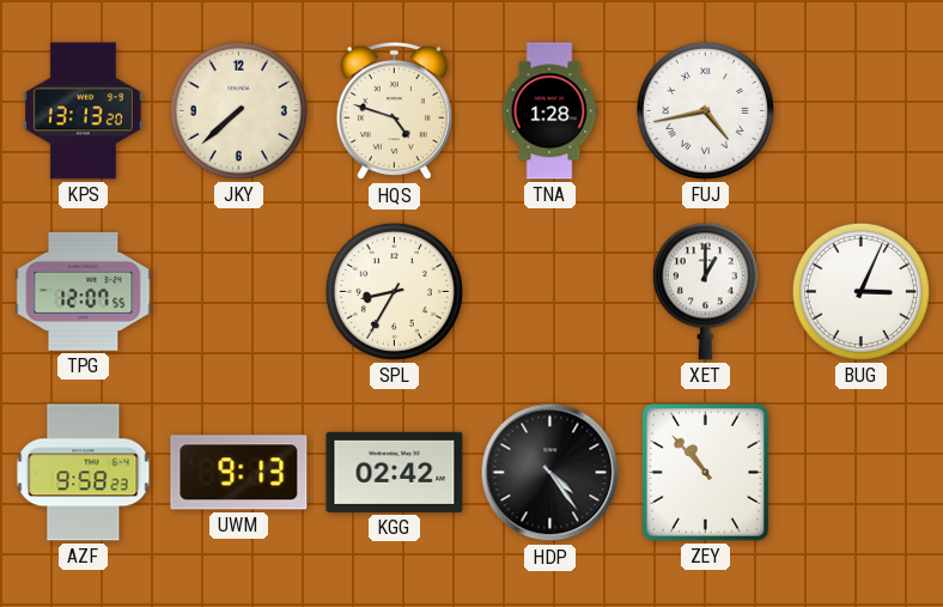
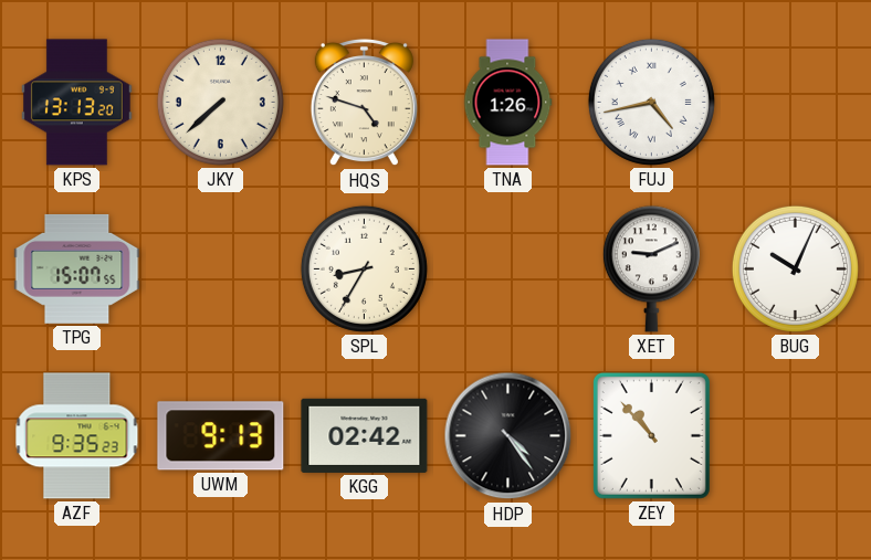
TNA: 1:28 -> 1:26
TPG: 12:07 -> 15:07
XET: 1:00 -> 9:11
BUG: 3:04 -> 10:04
AZF: 9:58 -> 9:35
